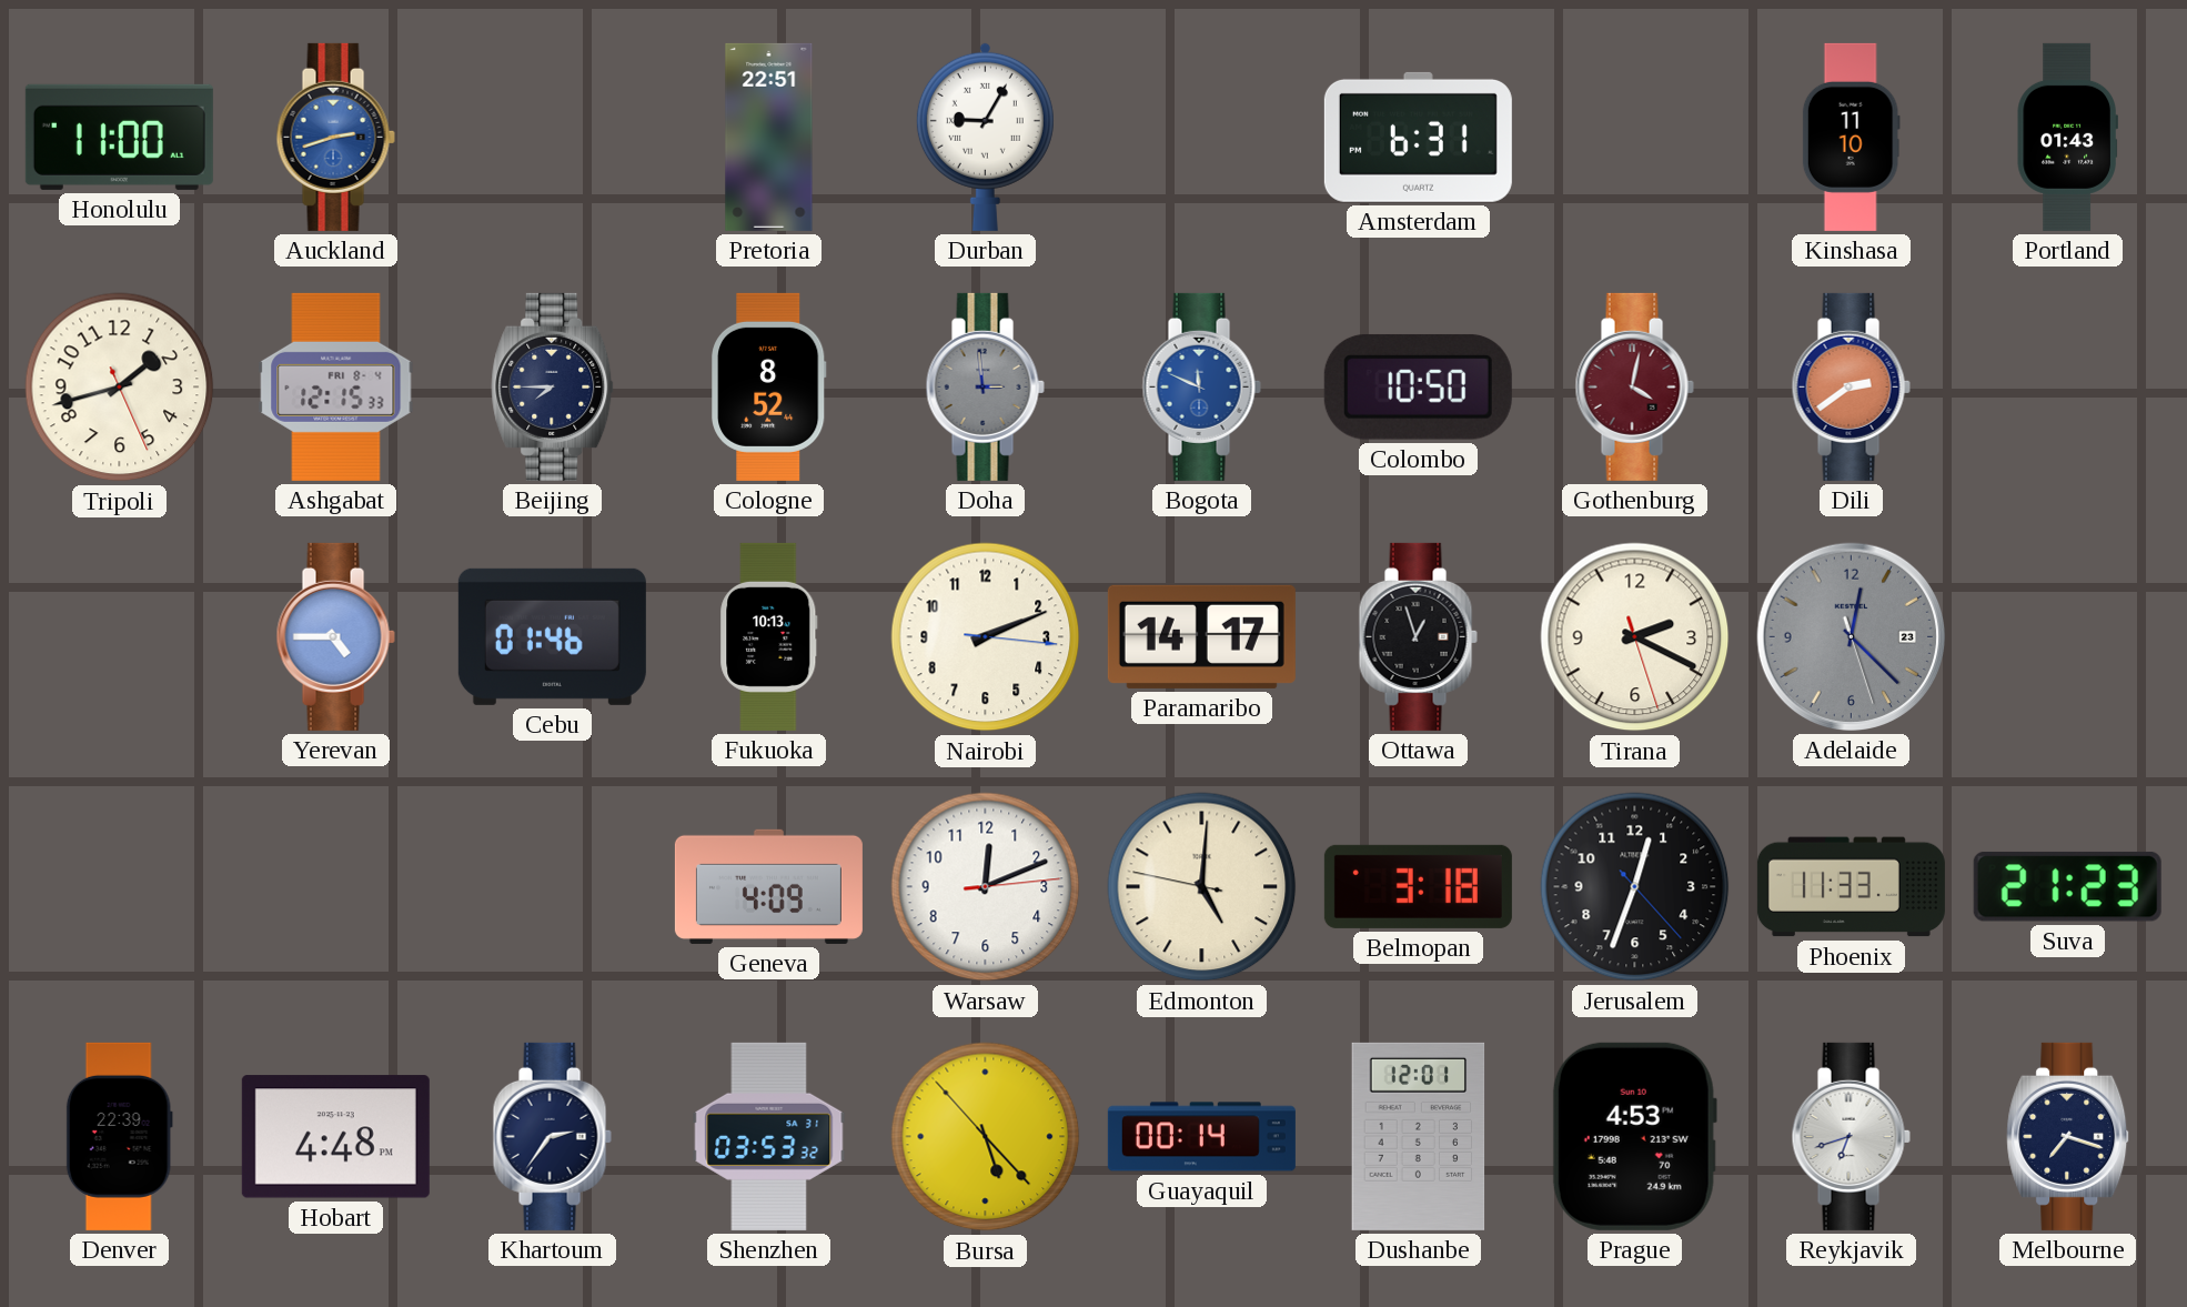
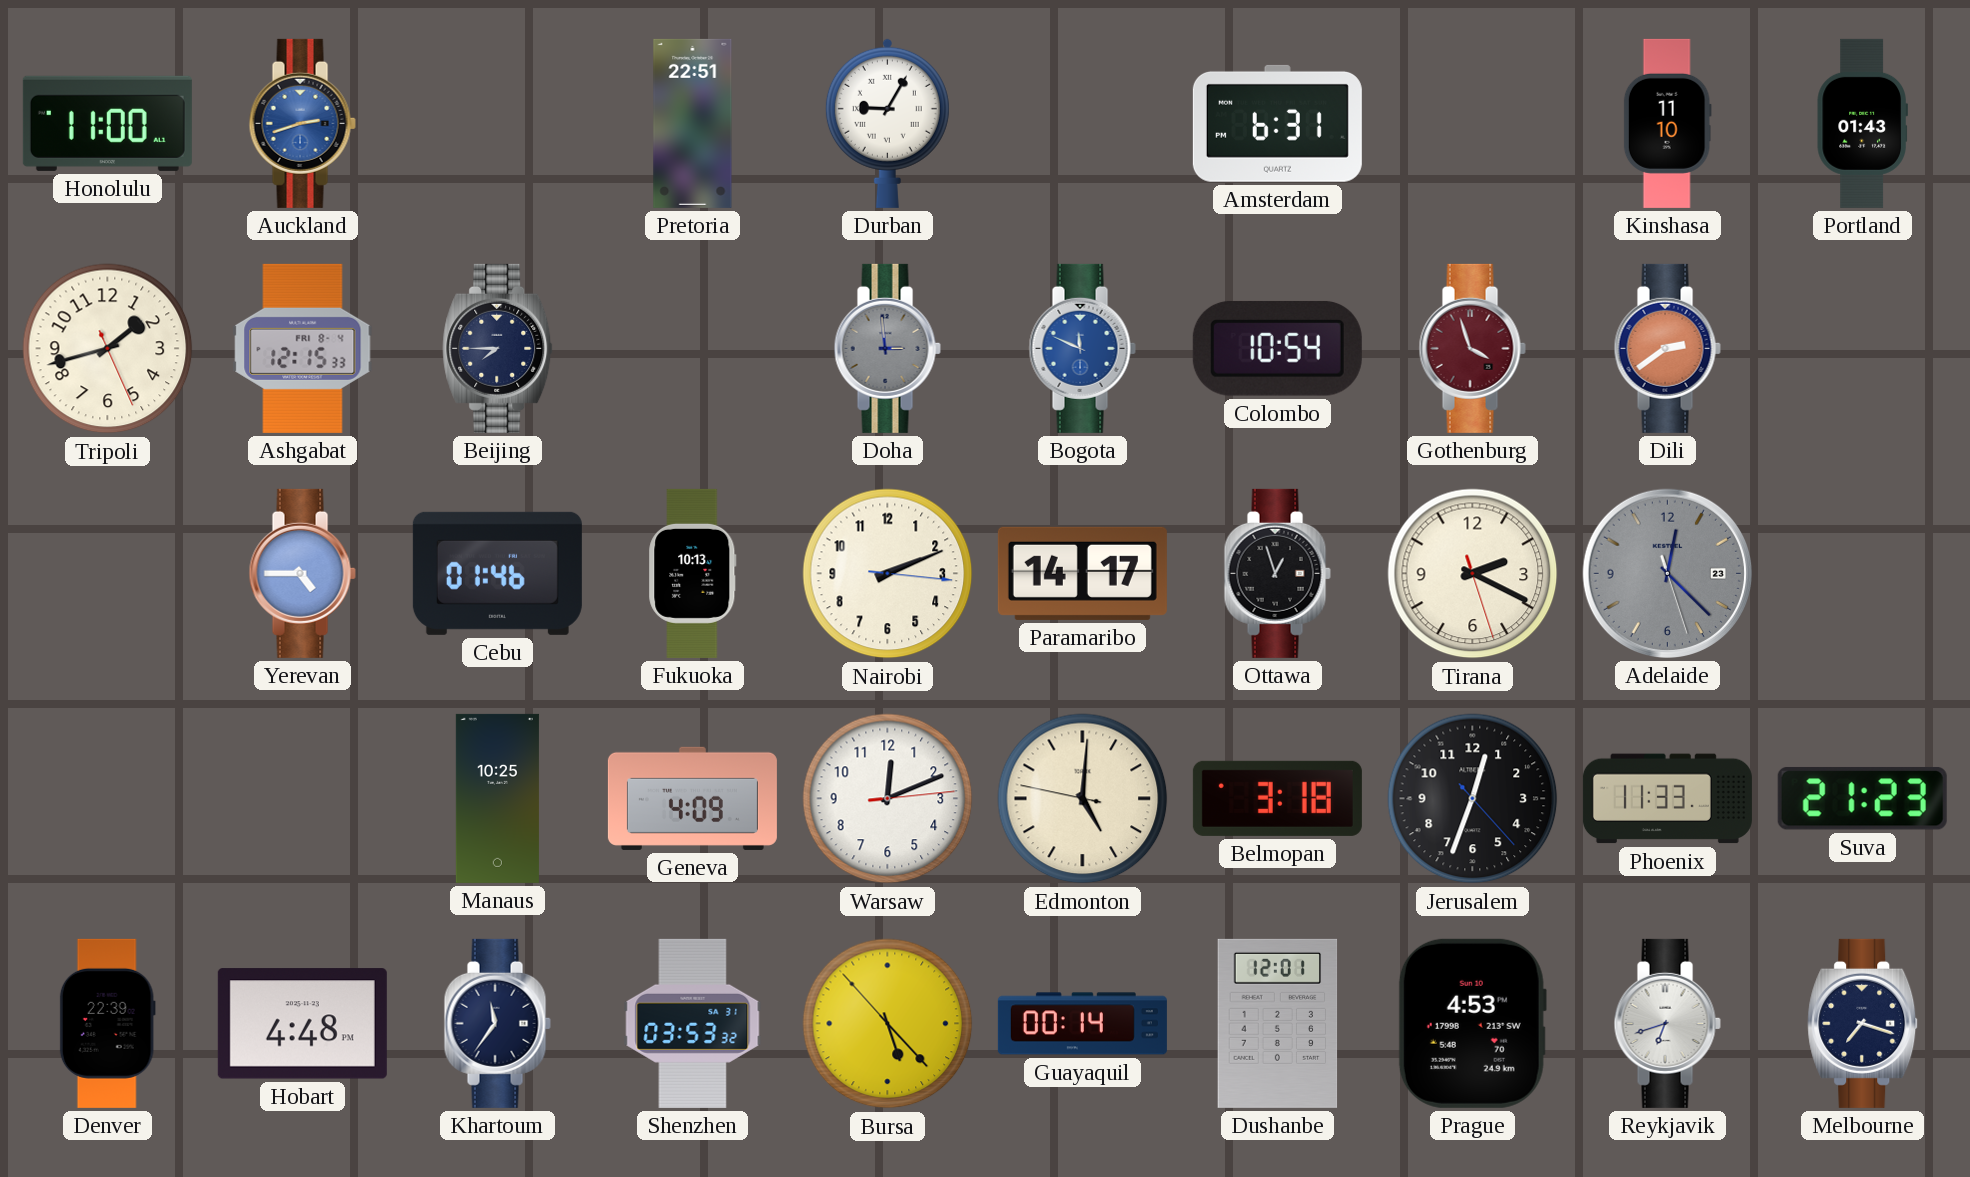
Cologne: 8:52 -> none
Colombo: 10:50 -> 10:54
Gothenburg: 4:02 -> 3:57
Manaus: none -> 10:25
Khartoum: 2:36 -> 11:36
